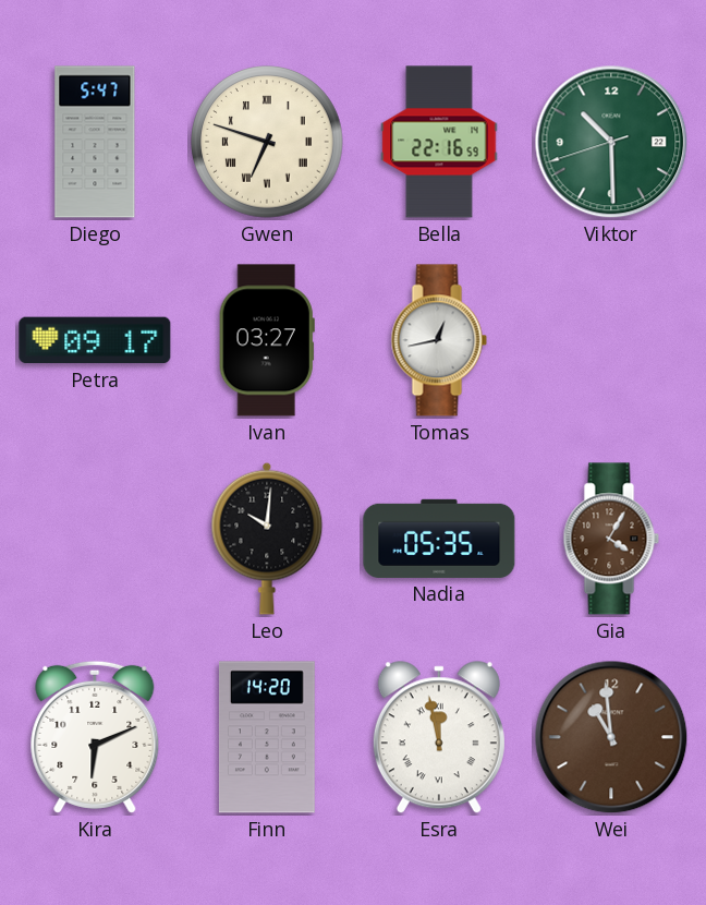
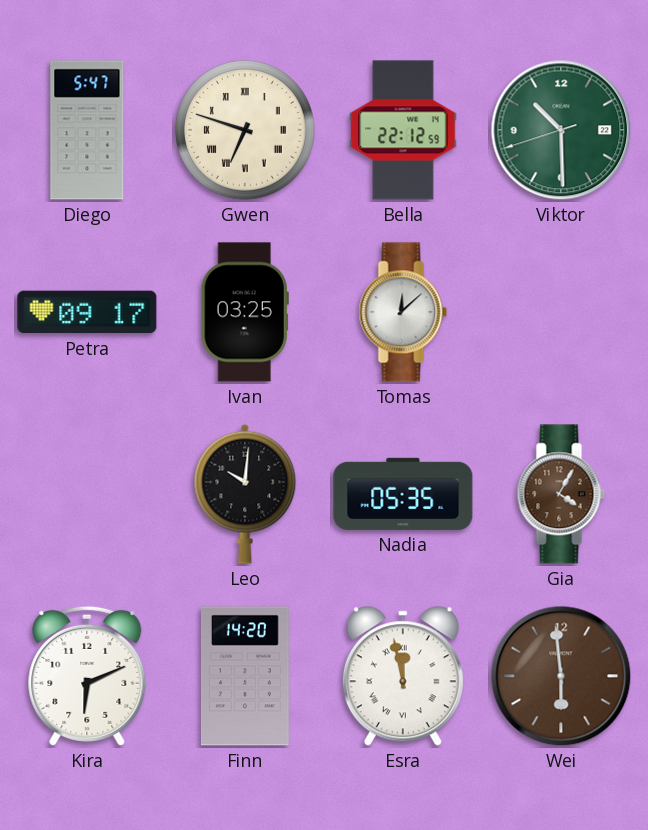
Bella: 22:16 -> 22:12
Ivan: 03:27 -> 03:25
Tomas: 12:43 -> 12:08
Wei: 10:59 -> 5:59
